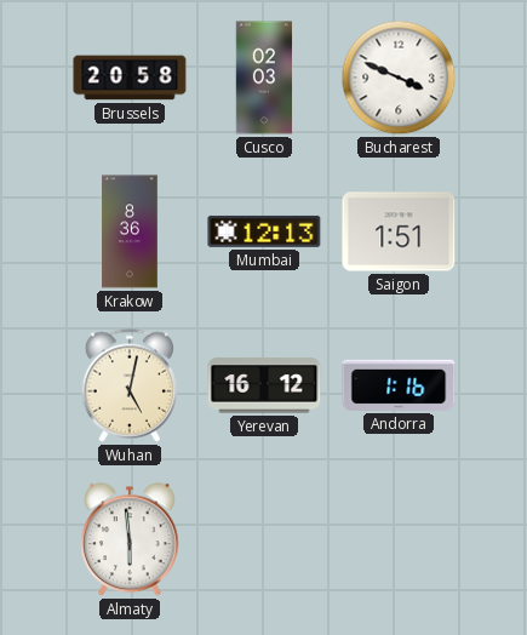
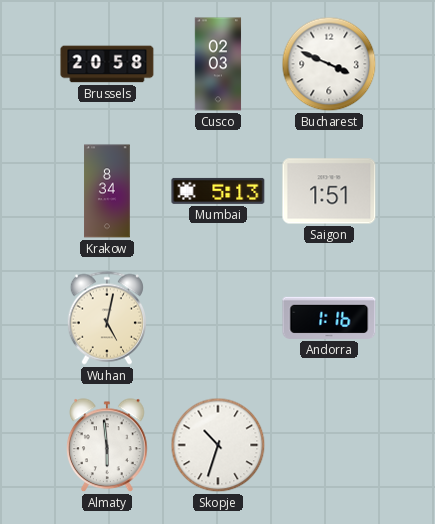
Krakow: 8:36 -> 8:34
Mumbai: 12:13 -> 5:13
Yerevan: 16:12 -> none
Skopje: none -> 10:33
